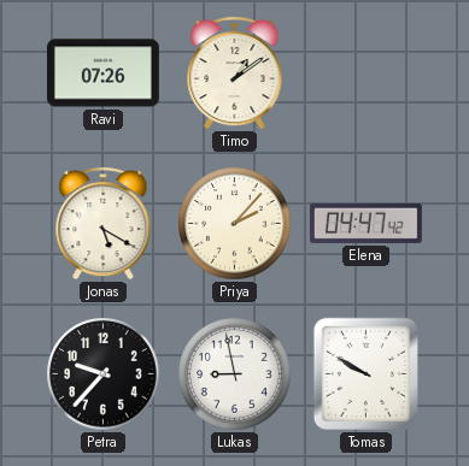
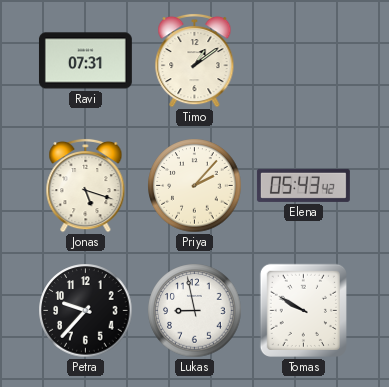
Ravi: 07:26 -> 07:31
Jonas: 5:20 -> 5:18
Elena: 04:47 -> 05:43
